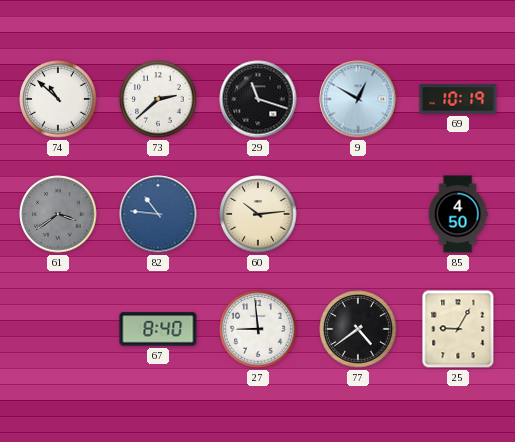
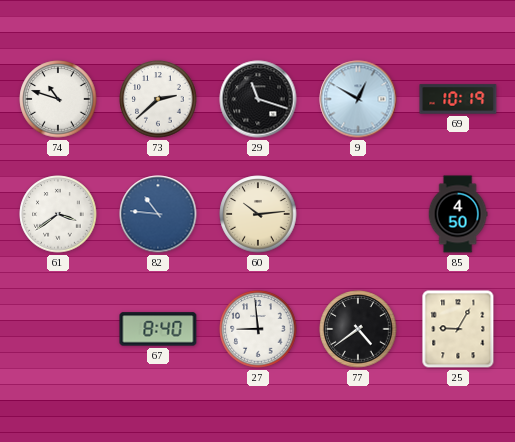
74: 10:52 -> 10:48
61 dial: grey -> white
